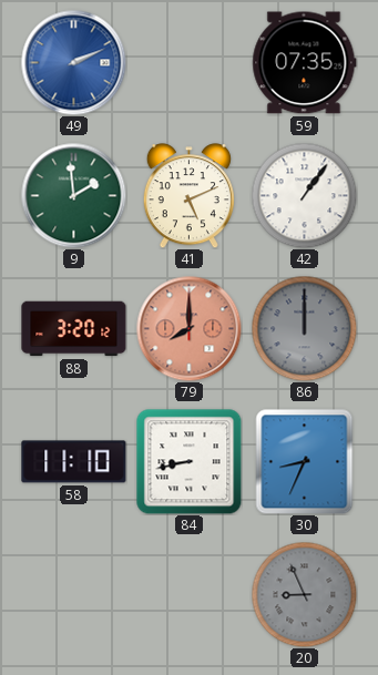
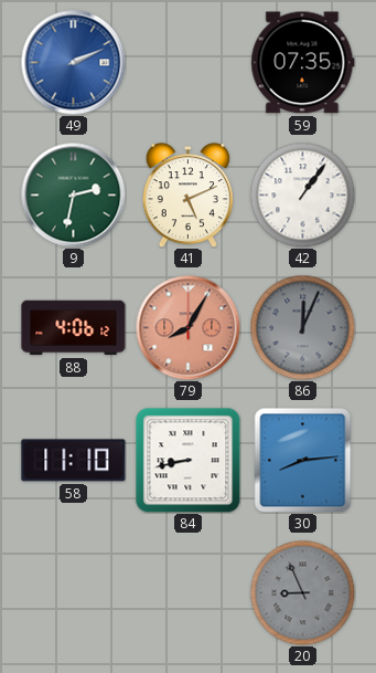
9: 1:59 -> 2:32
88: 3:20 -> 4:06
79: 8:00 -> 8:05
86: 12:00 -> 12:04
30: 8:34 -> 8:14
